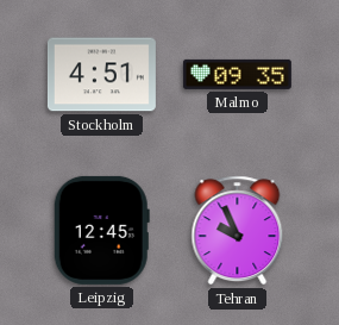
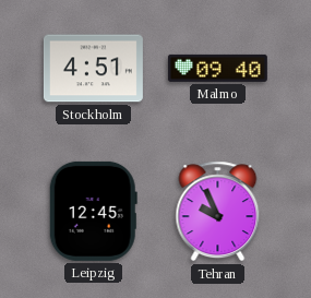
Malmo: 09:35 -> 09:40
